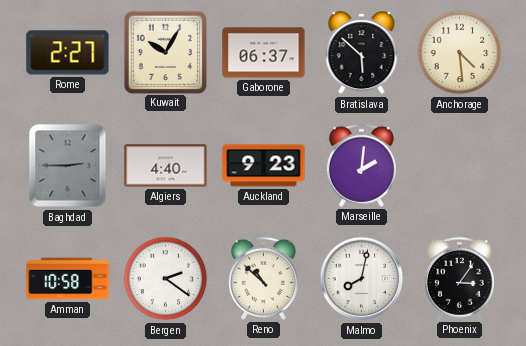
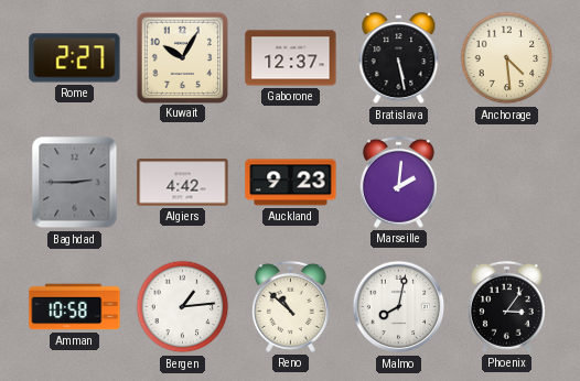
Gaborone: 06:37 -> 12:37
Bratislava: 5:52 -> 5:28
Algiers: 4:40 -> 4:42
Bergen: 2:21 -> 1:14
